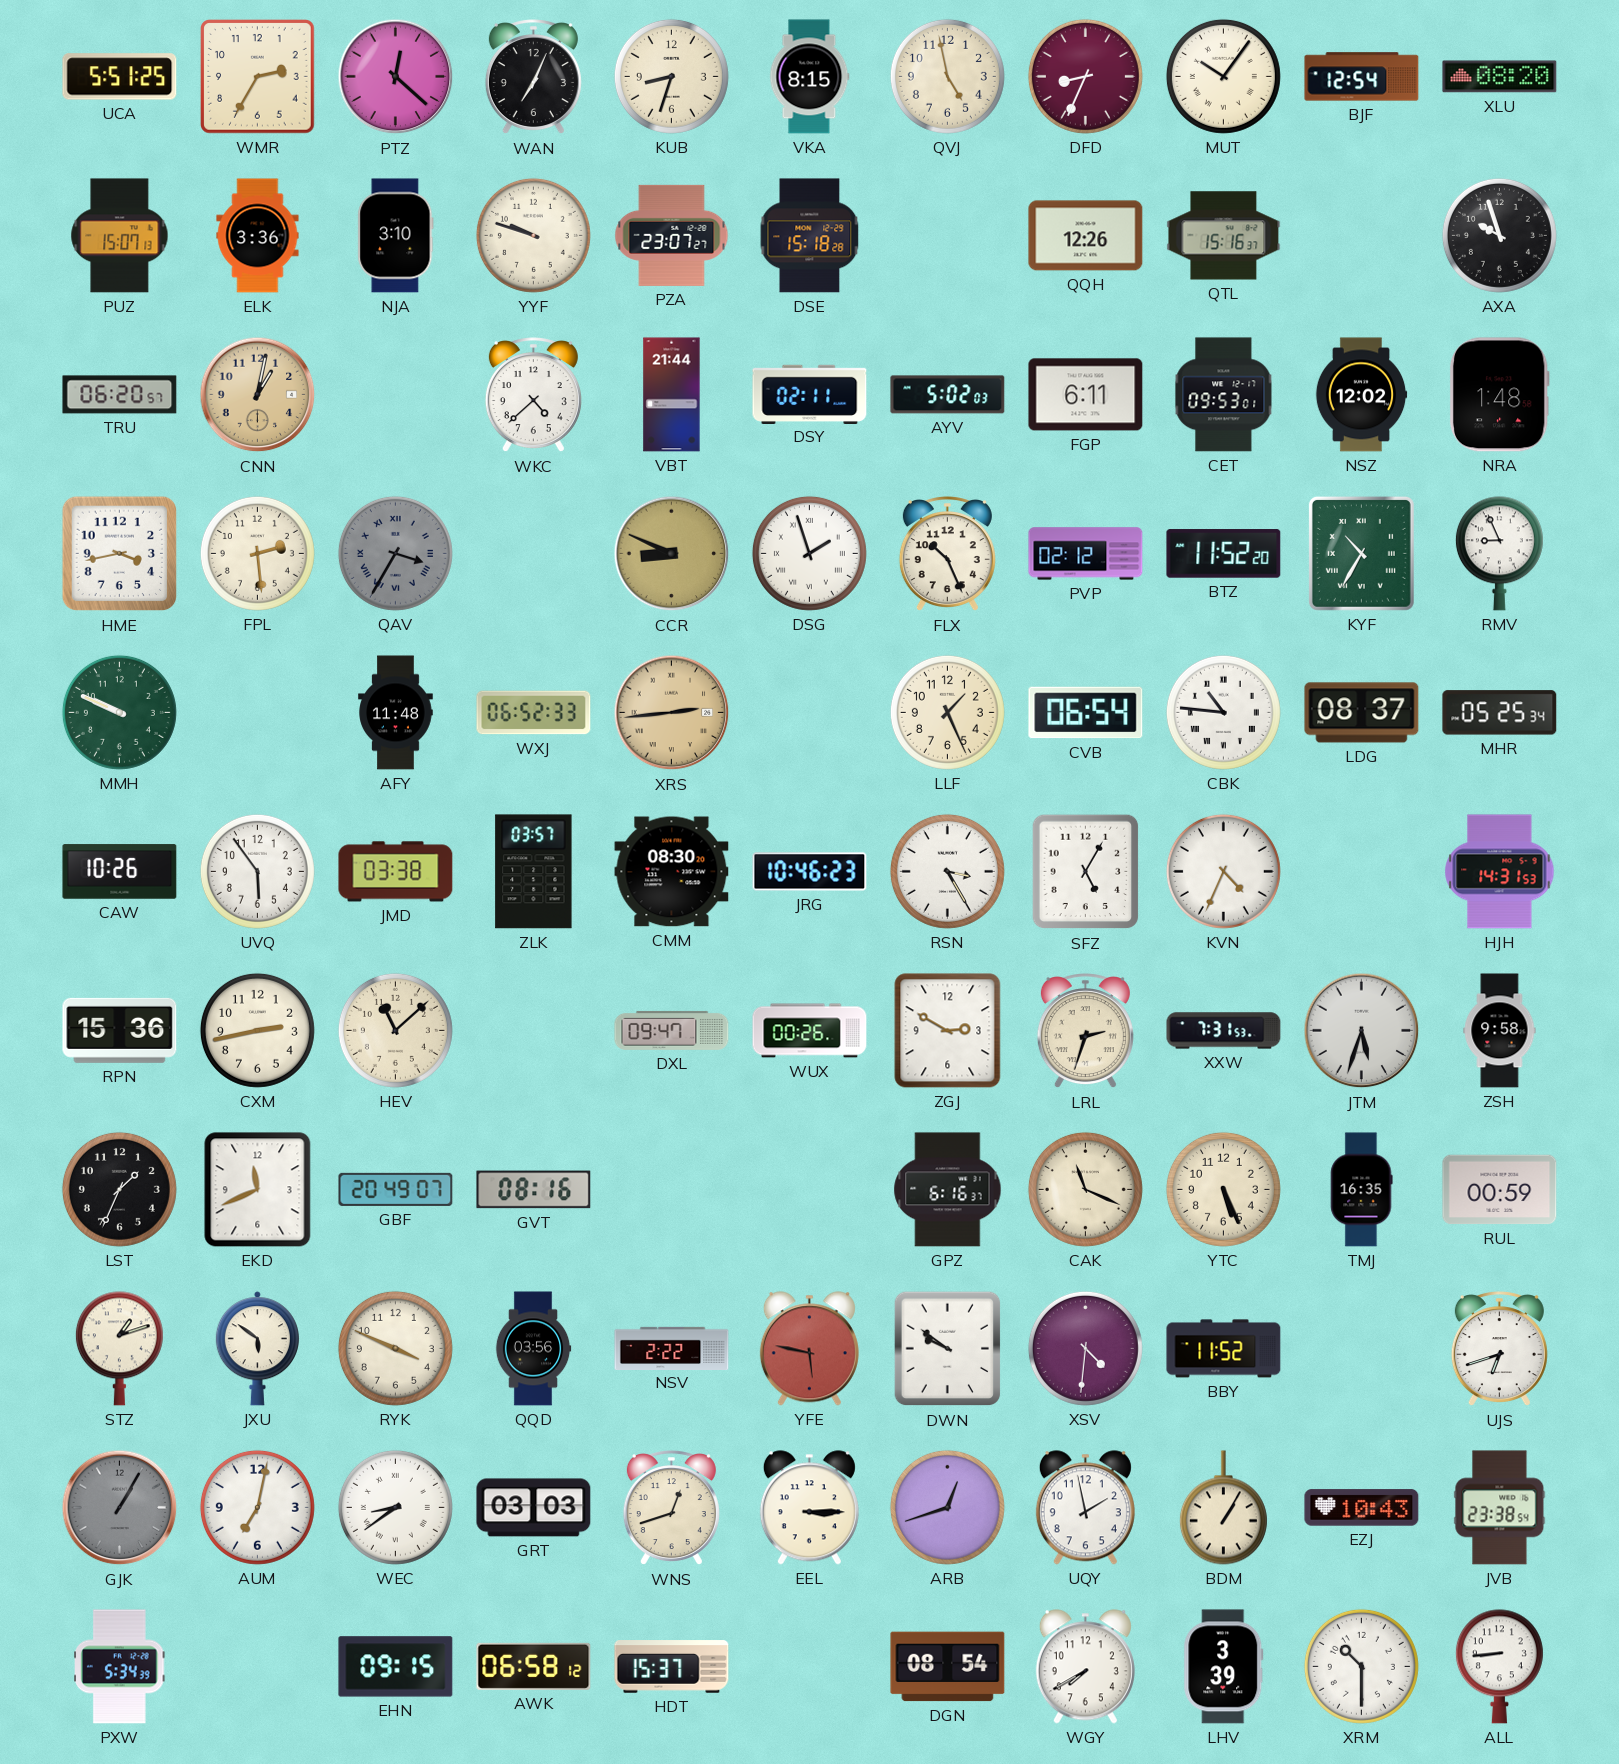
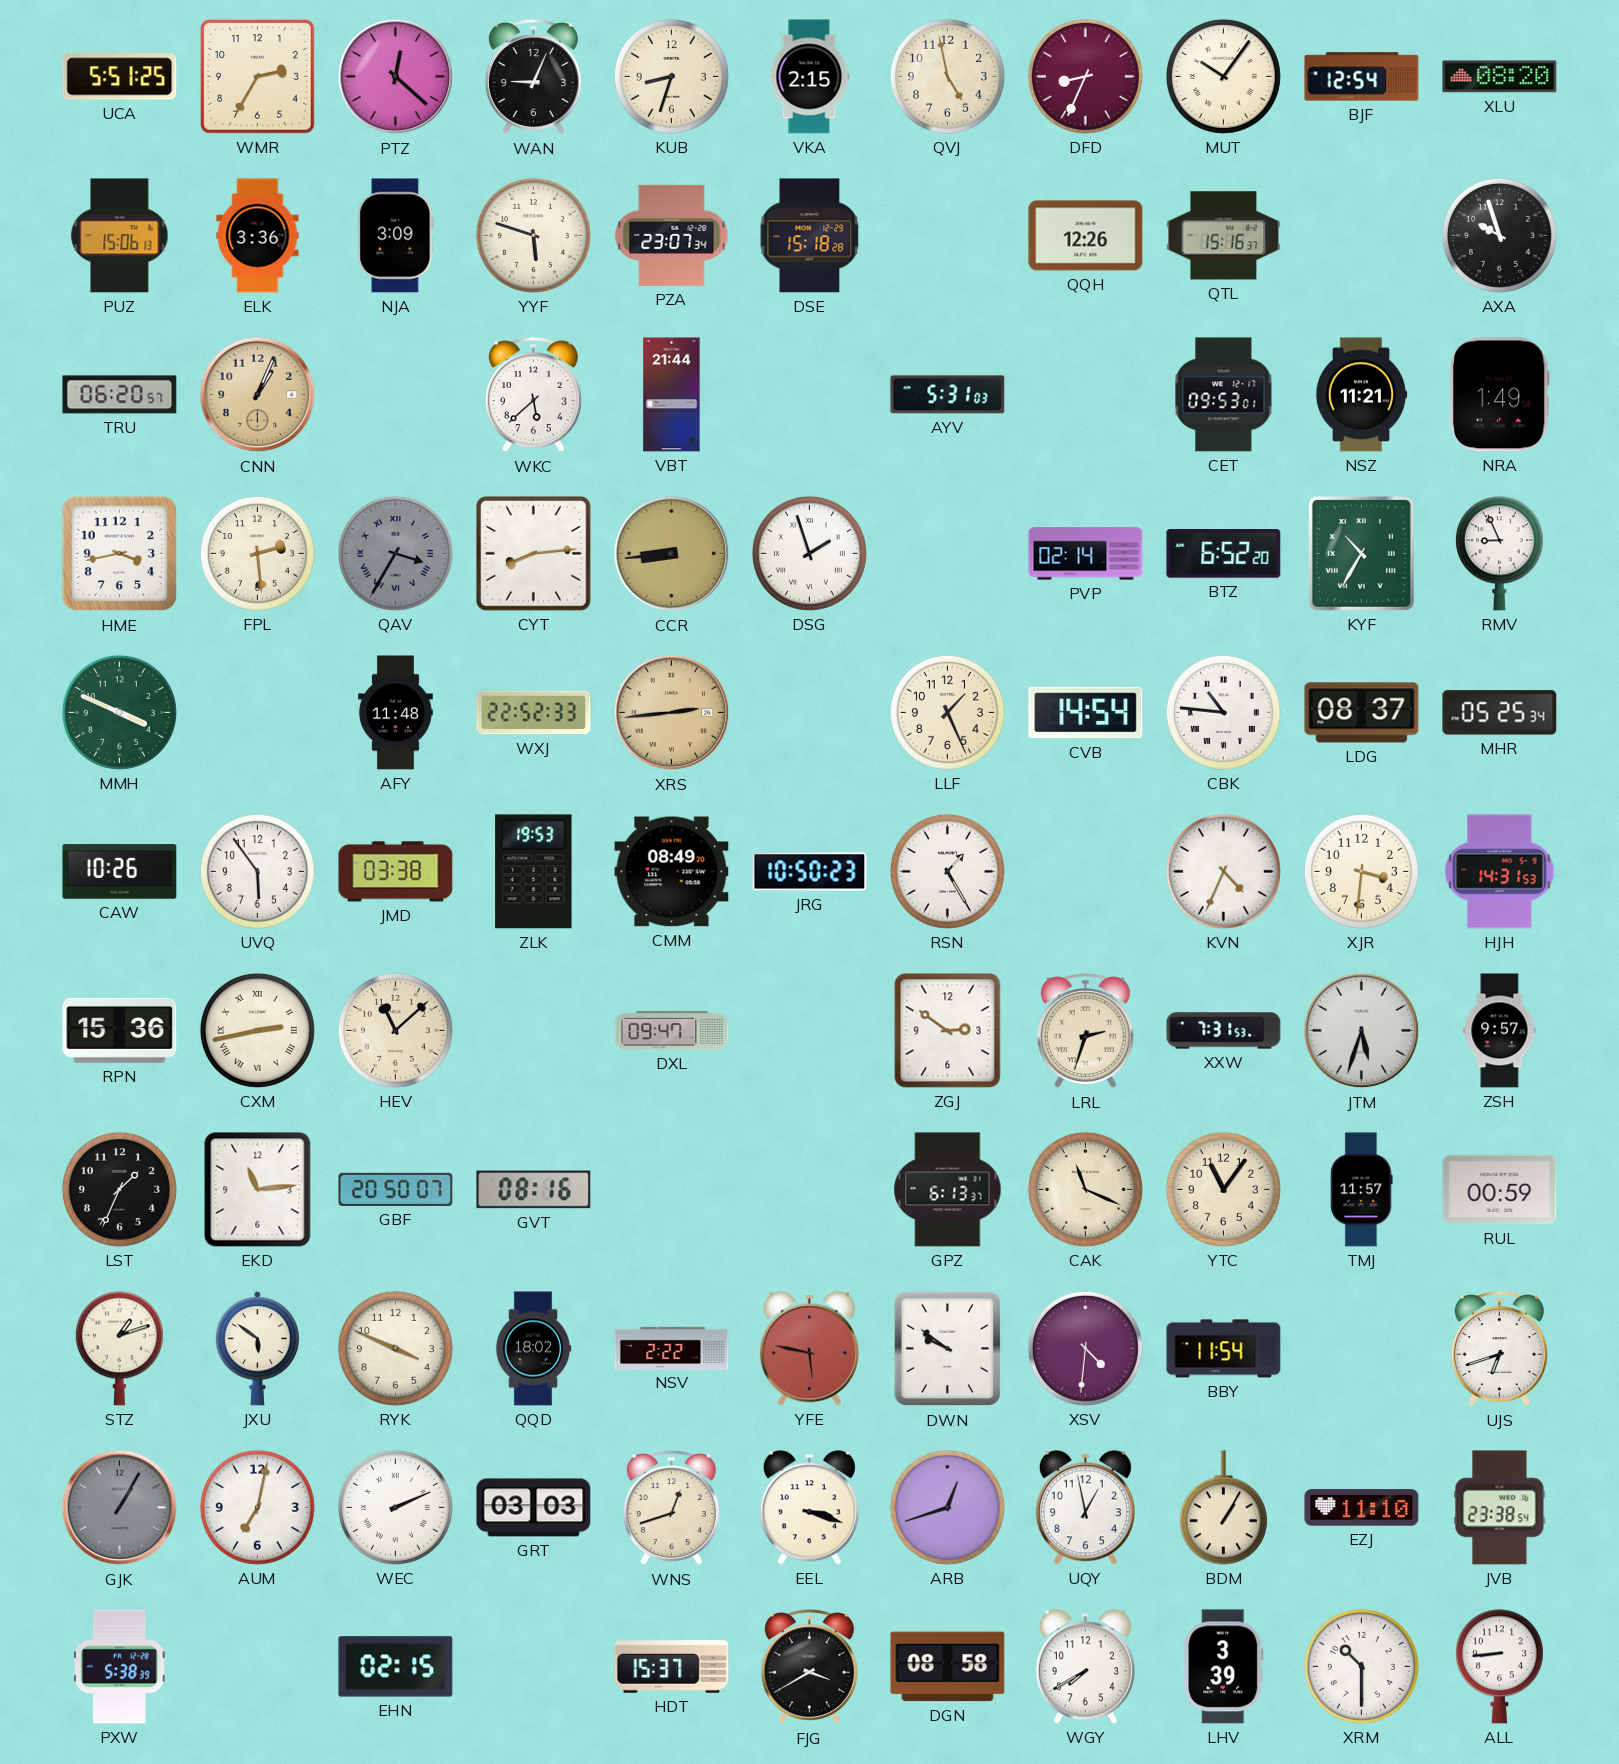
WAN: 7:04 -> 9:04
VKA: 8:15 -> 2:15
PUZ: 15:07 -> 15:06
NJA: 3:10 -> 3:09
YYF: 9:48 -> 5:48
PZA: 23:07:27 -> 23:07:34
CNN: 1:02 -> 1:04
WKC: 4:38 -> 5:38
DSY: 02:11 -> none
AYV: 5:02 -> 5:31
FGP: 6:11 -> none
NSZ: 12:02 -> 11:21
NRA: 1:48 -> 1:49
CYT: none -> 8:14
CCR: 8:49 -> 8:44
FLX: 10:26 -> none
PVP: 02:12 -> 02:14
BTZ: 11:52 -> 6:52
MMH: 9:49 -> 3:49
WXJ: 06:52 -> 22:52
CVB: 06:54 -> 14:54
ZLK: 03:57 -> 19:53
CMM: 08:30 -> 08:49
JRG: 10:46 -> 10:50
RSN: 3:25 -> 1:25
SFZ: 5:05 -> none
XJR: none -> 3:31
CXM numerals: Arabic -> Roman
WUX: 00:26 -> none
ZGJ: 2:50 -> 2:51
ZSH: 9:58 -> 9:57
EKD: 11:41 -> 11:14
GBF: 20:49 -> 20:50
GPZ: 6:16 -> 6:13
YTC: 5:26 -> 11:06
TMJ: 16:35 -> 11:57
QQD: 03:56 -> 18:02
BBY: 11:52 -> 11:54
WEC: 8:39 -> 2:11
EEL: 3:15 -> 3:18
UQY: 1:58 -> 12:58
EZJ: 10:43 -> 11:10
PXW: 5:34 -> 5:38
EHN: 09:15 -> 02:15
AWK: 06:58 -> none
FJG: none -> 3:40
DGN: 08:54 -> 08:58
